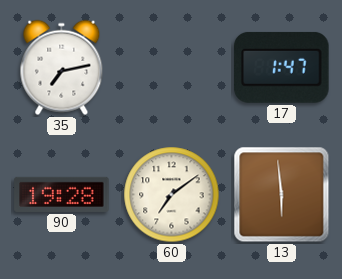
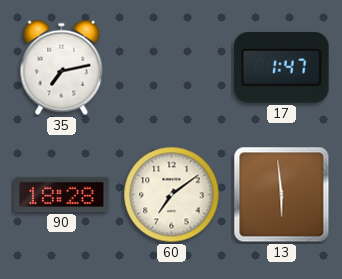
90: 19:28 -> 18:28
